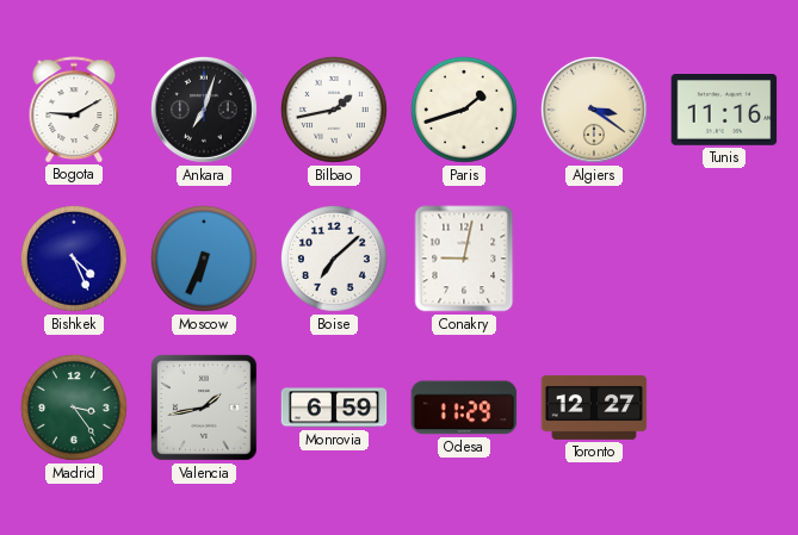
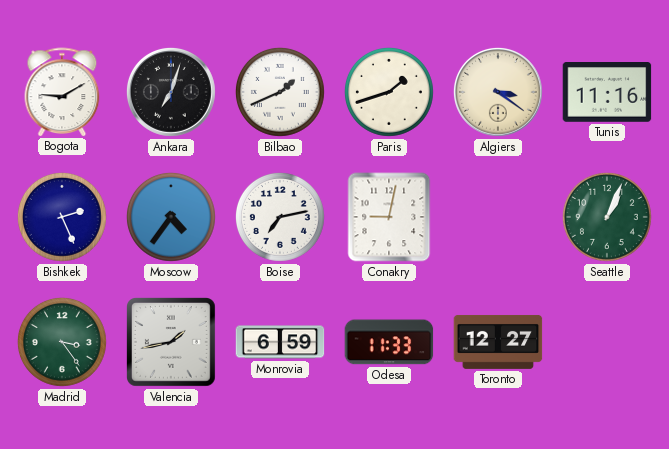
Bilbao: 1:43 -> 1:41
Bishkek: 4:26 -> 2:26
Moscow: 6:34 -> 4:36
Boise: 7:08 -> 7:13
Seattle: none -> 1:04
Odesa: 11:29 -> 11:33
